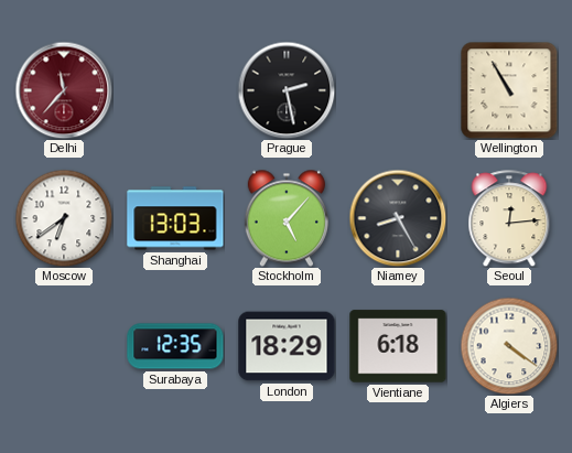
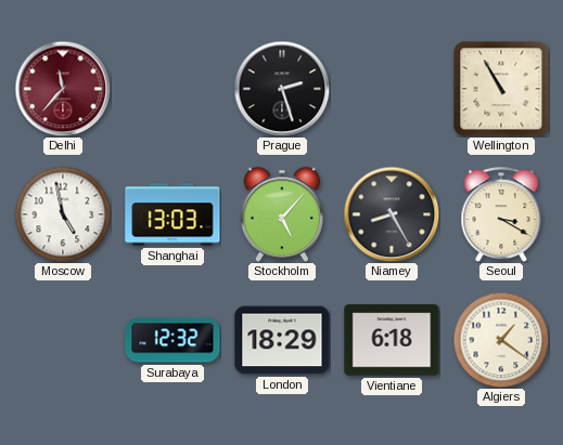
Prague: 2:28 -> 2:27
Moscow: 6:39 -> 4:58
Seoul: 12:14 -> 3:20
Surabaya: 12:35 -> 12:32
Algiers: 4:21 -> 1:21
